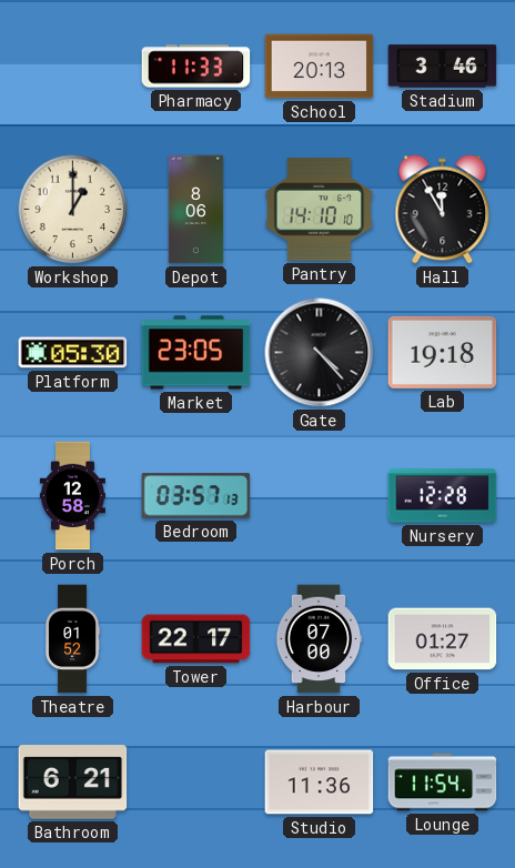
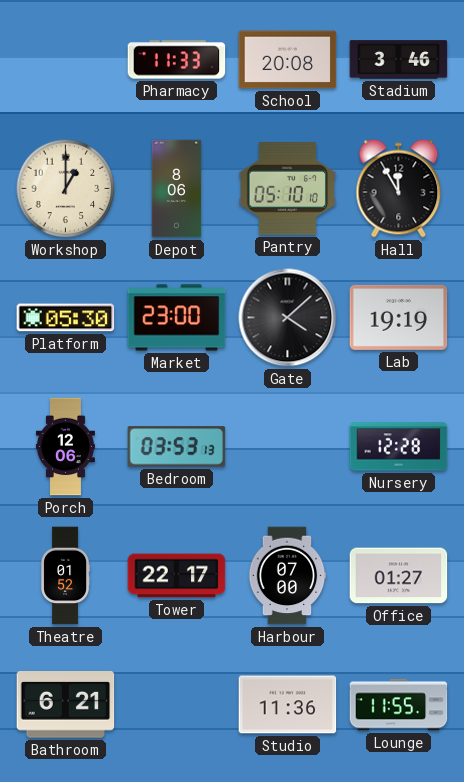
School: 20:13 -> 20:08
Pantry: 14:10 -> 05:10
Market: 23:05 -> 23:00
Gate: 4:23 -> 4:08
Lab: 19:18 -> 19:19
Porch: 12:58 -> 12:06
Bedroom: 03:57 -> 03:53
Lounge: 11:54 -> 11:55
